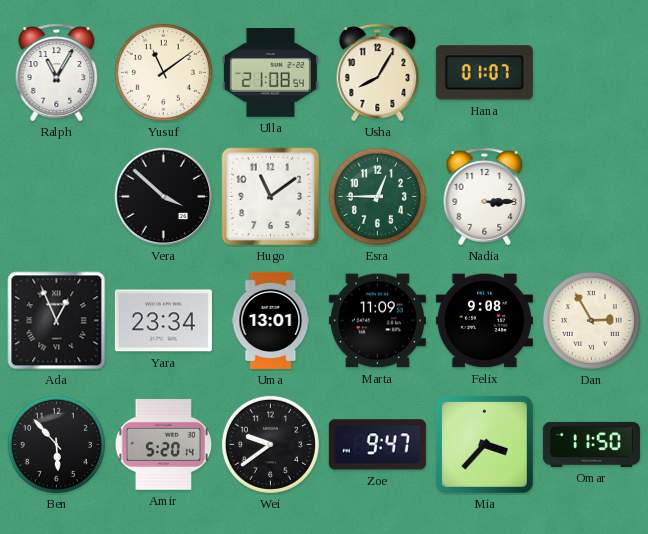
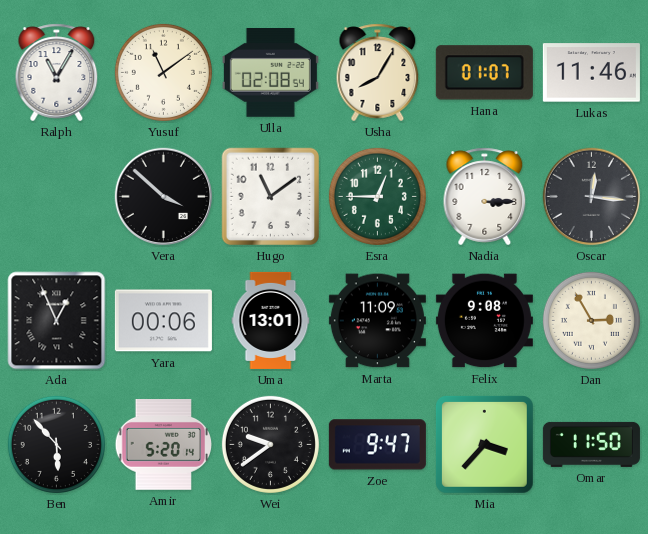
Ulla: 21:08 -> 02:08
Lukas: none -> 11:46
Oscar: none -> 12:16
Yara: 23:34 -> 00:06
